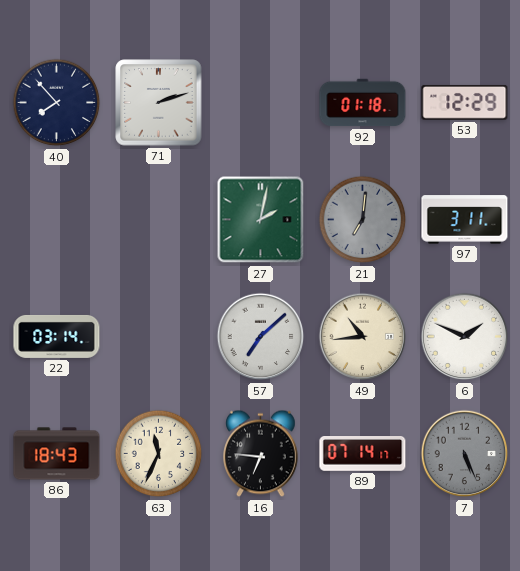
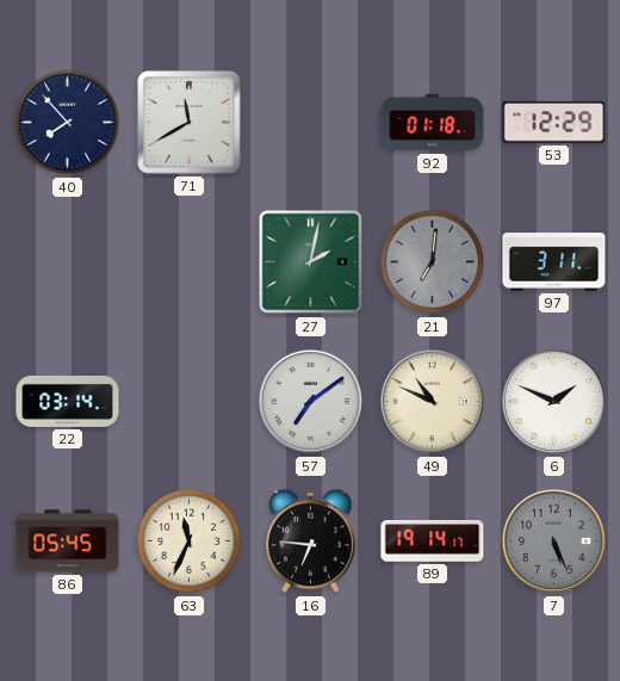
71: 2:12 -> 11:40
57: 7:08 -> 7:09
49: 10:44 -> 10:49
86: 18:43 -> 05:45
89: 07:14 -> 19:14
